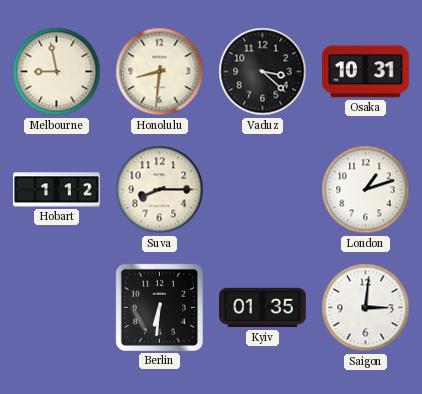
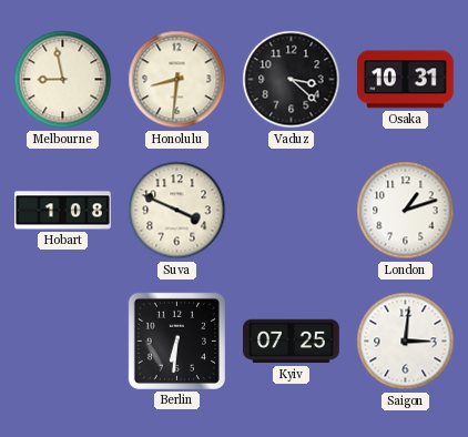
Hobart: 1:12 -> 1:08
Suva: 8:15 -> 3:49
Kyiv: 01:35 -> 07:25
